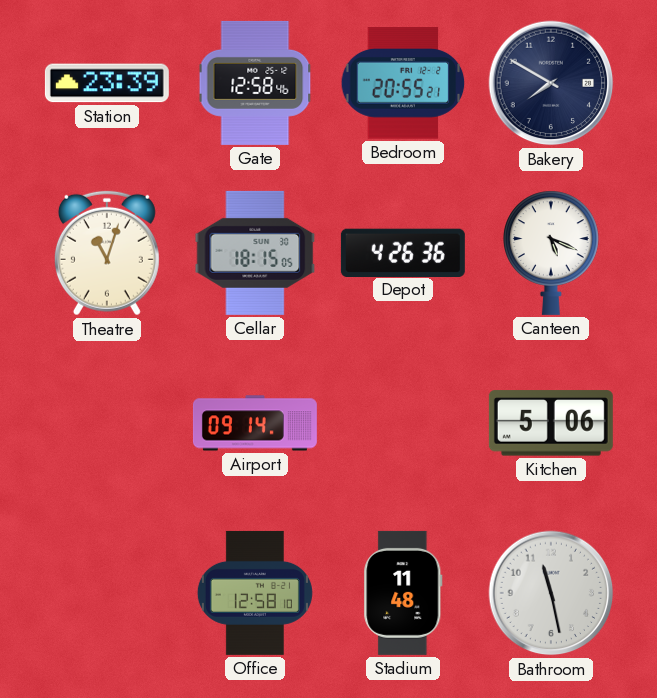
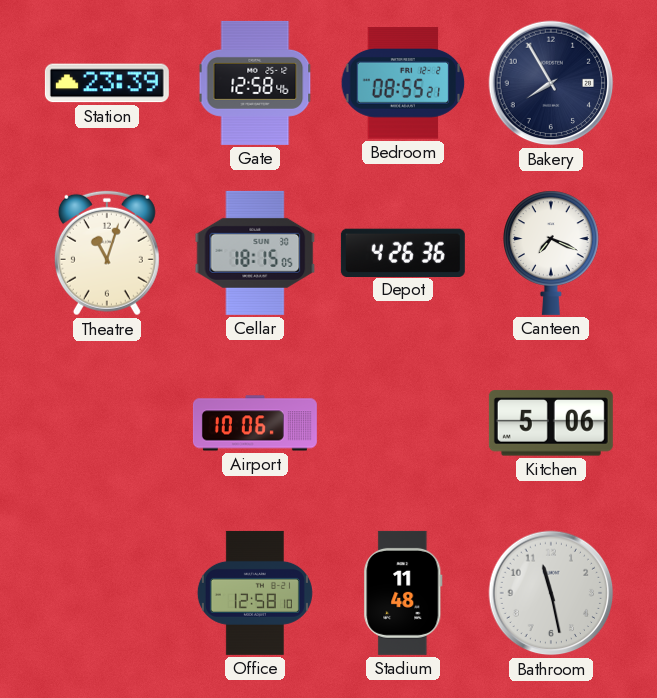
Bedroom: 20:55 -> 08:55
Bakery: 7:50 -> 7:55
Canteen: 5:19 -> 7:19
Airport: 09:14 -> 10:06
